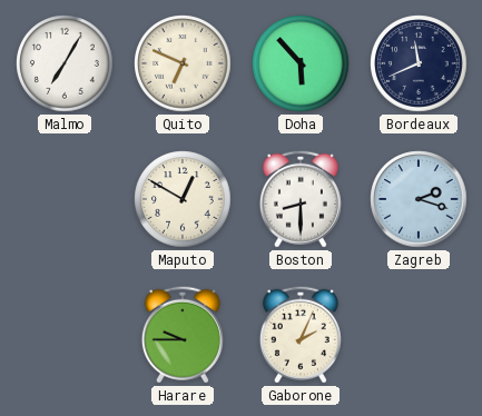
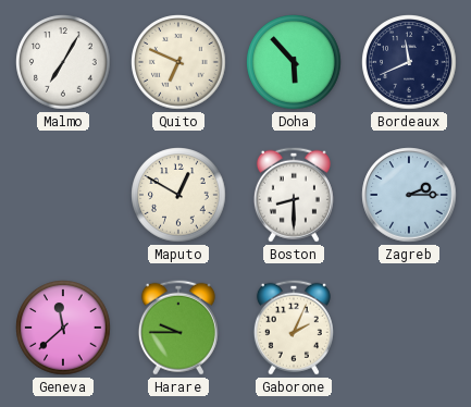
Zagreb: 2:18 -> 2:15
Geneva: none -> 11:38
